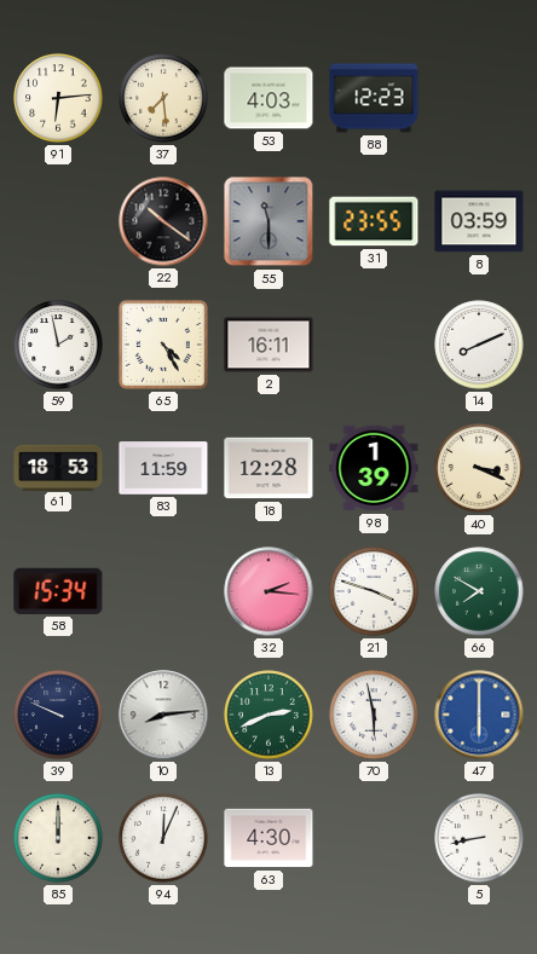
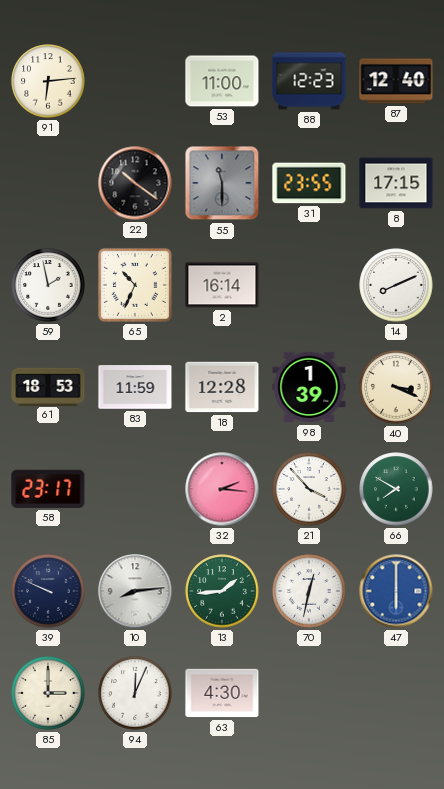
37: 7:29 -> none
53: 4:03 -> 11:00
87: none -> 12:40
8: 03:59 -> 17:15
65: 4:25 -> 10:34
2: 16:11 -> 16:14
58: 15:34 -> 23:17
21: 3:48 -> 3:53
13: 2:41 -> 1:44
70: 5:58 -> 12:32
85: 12:00 -> 3:00
5: 8:43 -> none
